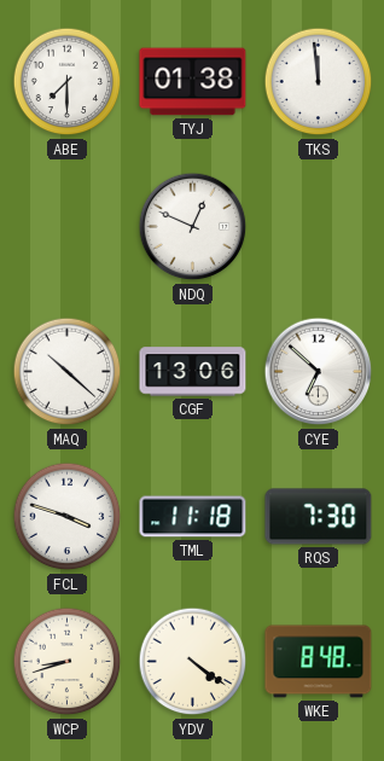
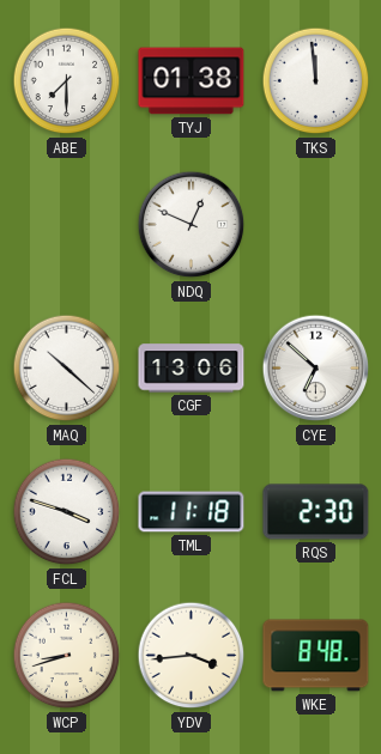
RQS: 7:30 -> 2:30
YDV: 4:21 -> 3:44
